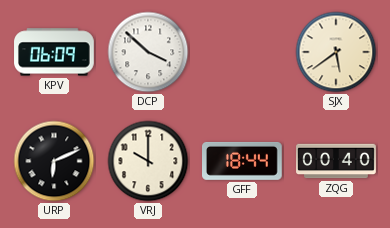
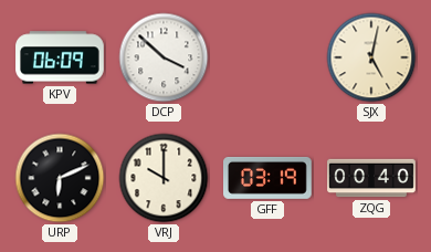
SJX: 5:39 -> 5:02
GFF: 18:44 -> 03:19
